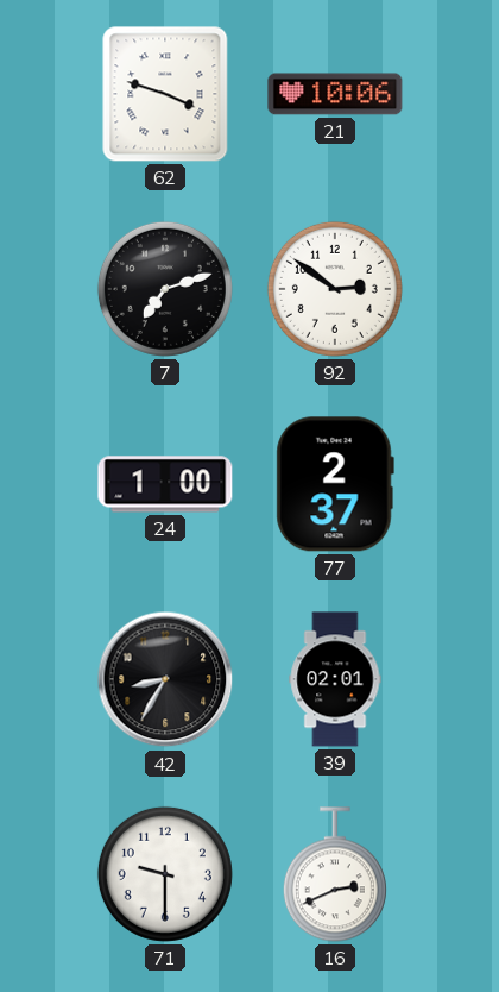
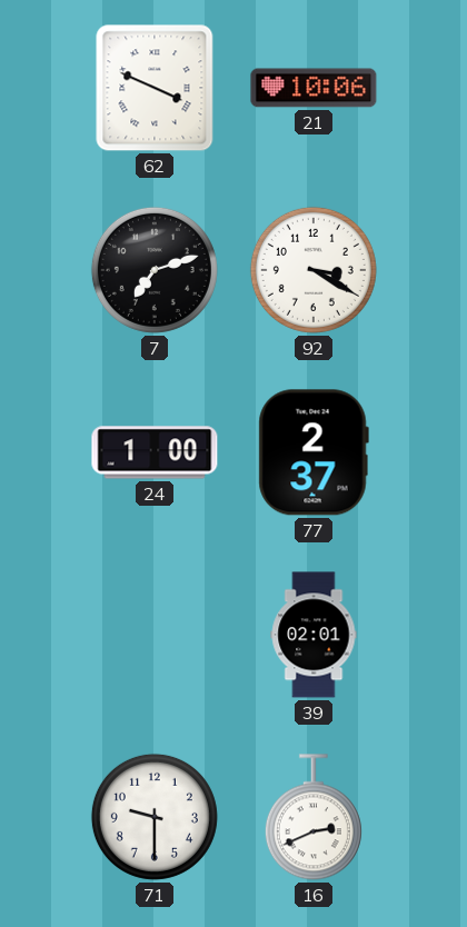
62: 3:48 -> 3:49
92: 2:51 -> 3:20
42: 8:35 -> none
